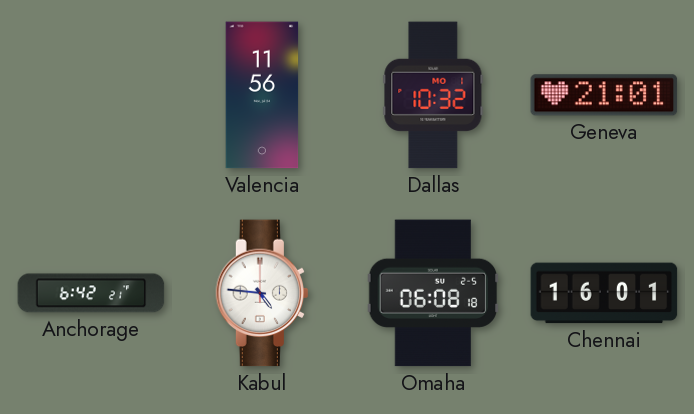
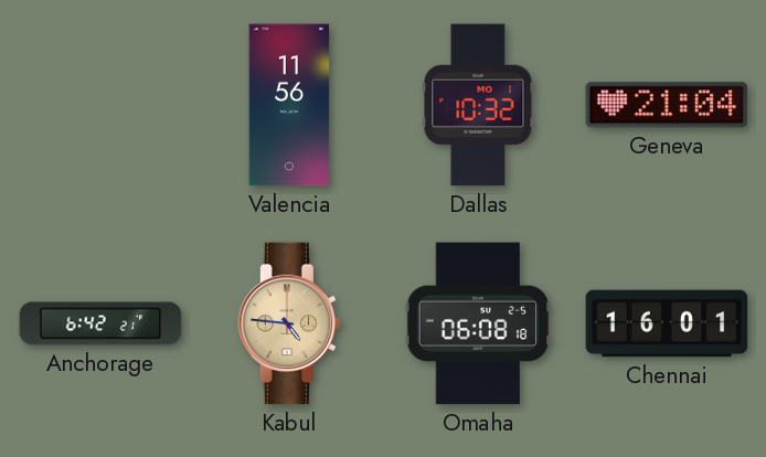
Geneva: 21:01 -> 21:04
Kabul dial: white -> champagne
